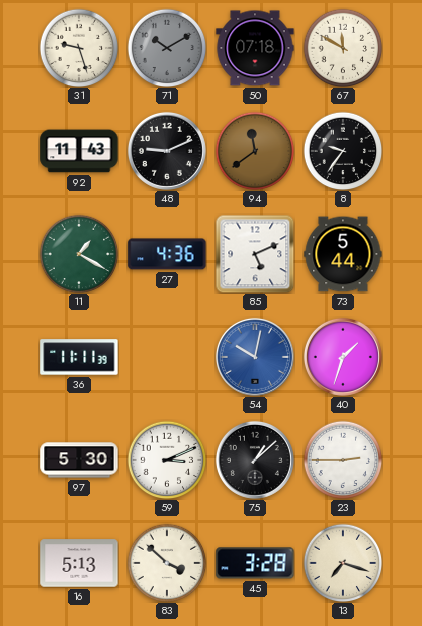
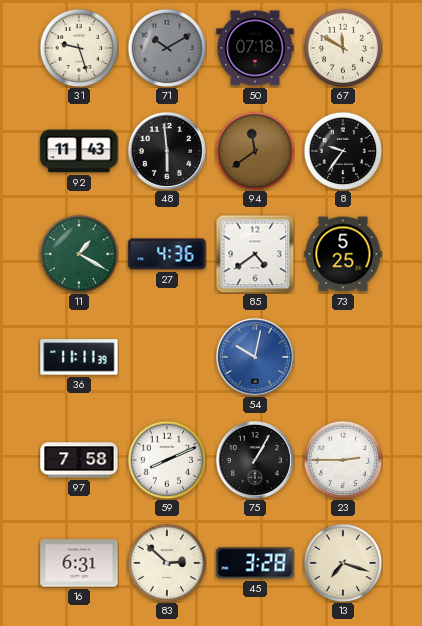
48: 9:11 -> 5:59
85: 5:11 -> 4:39
73: 5:44 -> 5:25
40: 1:33 -> none
97: 5:30 -> 7:58
59: 3:11 -> 8:11
75: 1:08 -> 1:05
16: 5:13 -> 6:31
83: 3:52 -> 2:52
